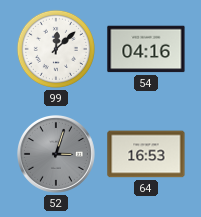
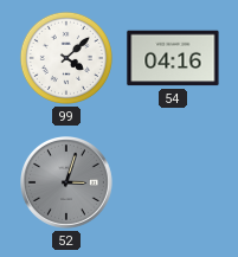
99: 12:08 -> 4:08
64: 16:53 -> none
